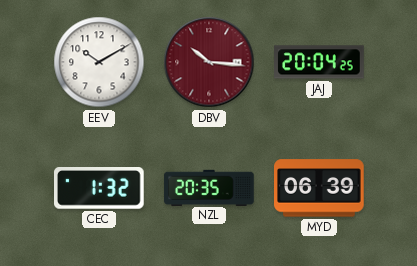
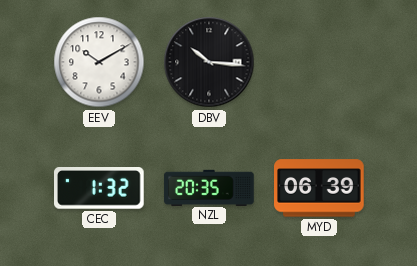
DBV dial: burgundy -> black
JAJ: 20:04 -> none
